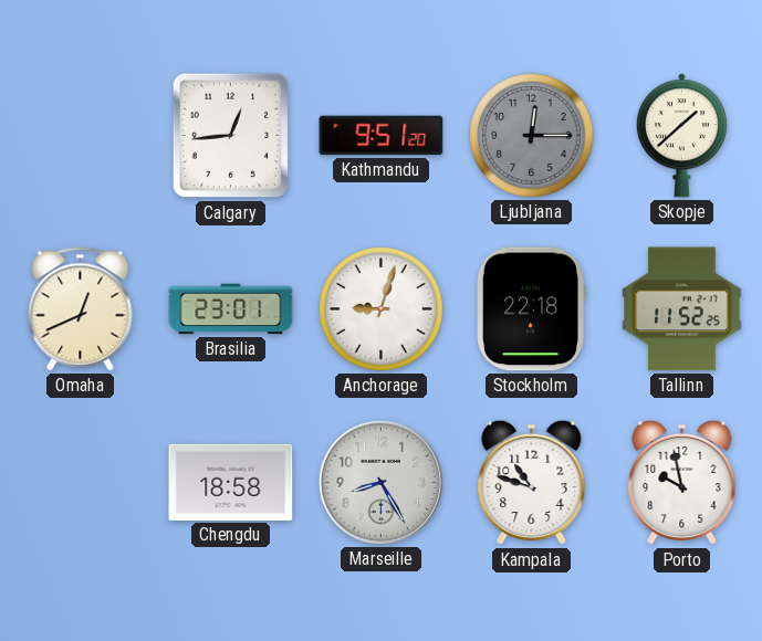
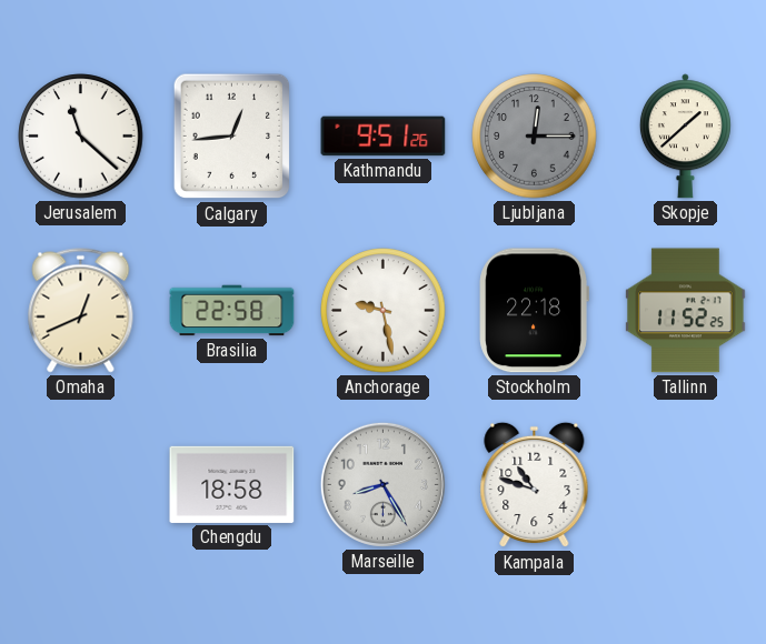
Jerusalem: none -> 11:22
Kathmandu: 9:51:20 -> 9:51:26
Brasilia: 23:01 -> 22:58
Anchorage: 9:03 -> 9:28
Porto: 9:58 -> none
